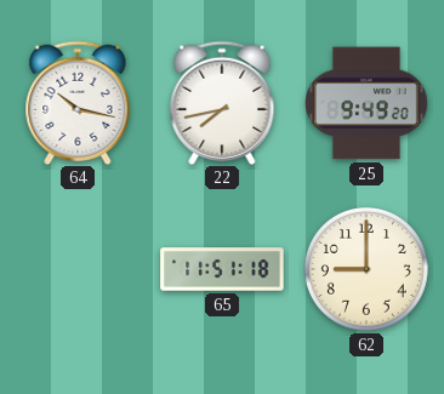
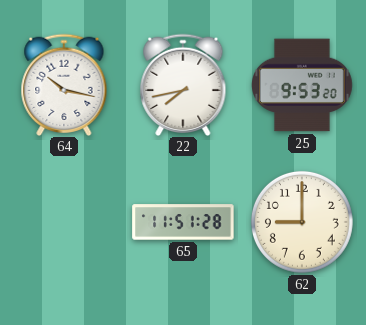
25: 9:49 -> 9:53
65: 11:51:18 -> 11:51:28
